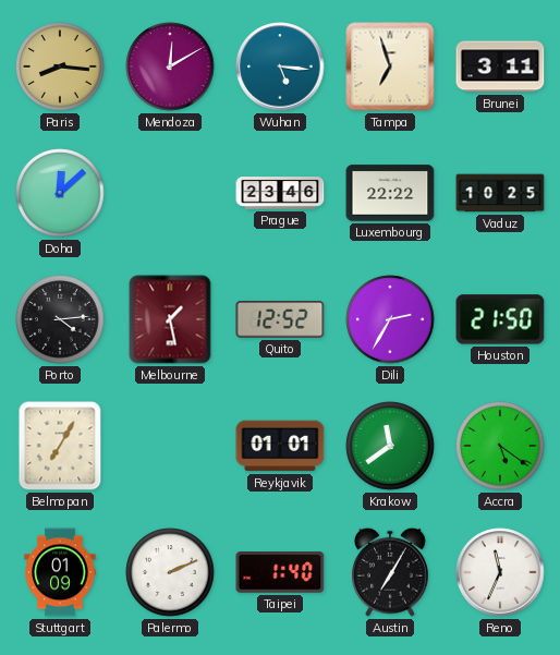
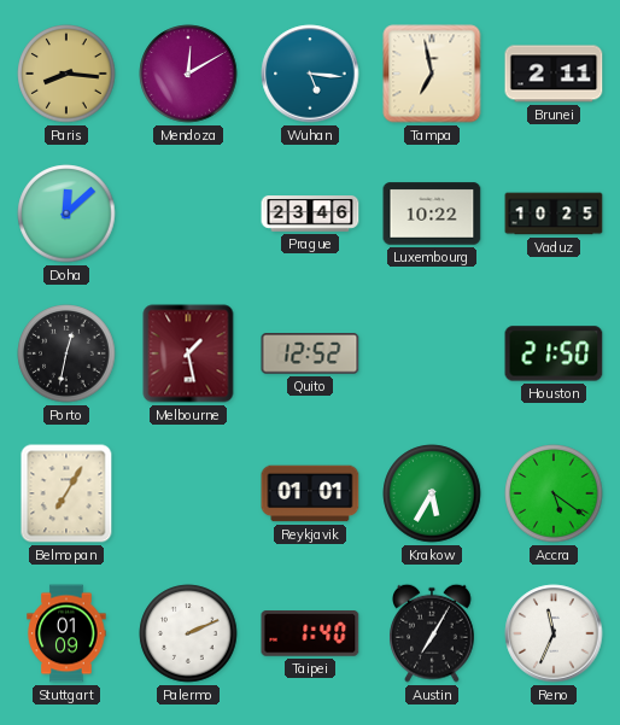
Tampa: 6:57 -> 6:58
Brunei: 3:11 -> 2:11
Luxembourg: 22:22 -> 10:22
Porto: 4:14 -> 12:32
Dili: 2:35 -> none
Krakow: 11:39 -> 5:35
